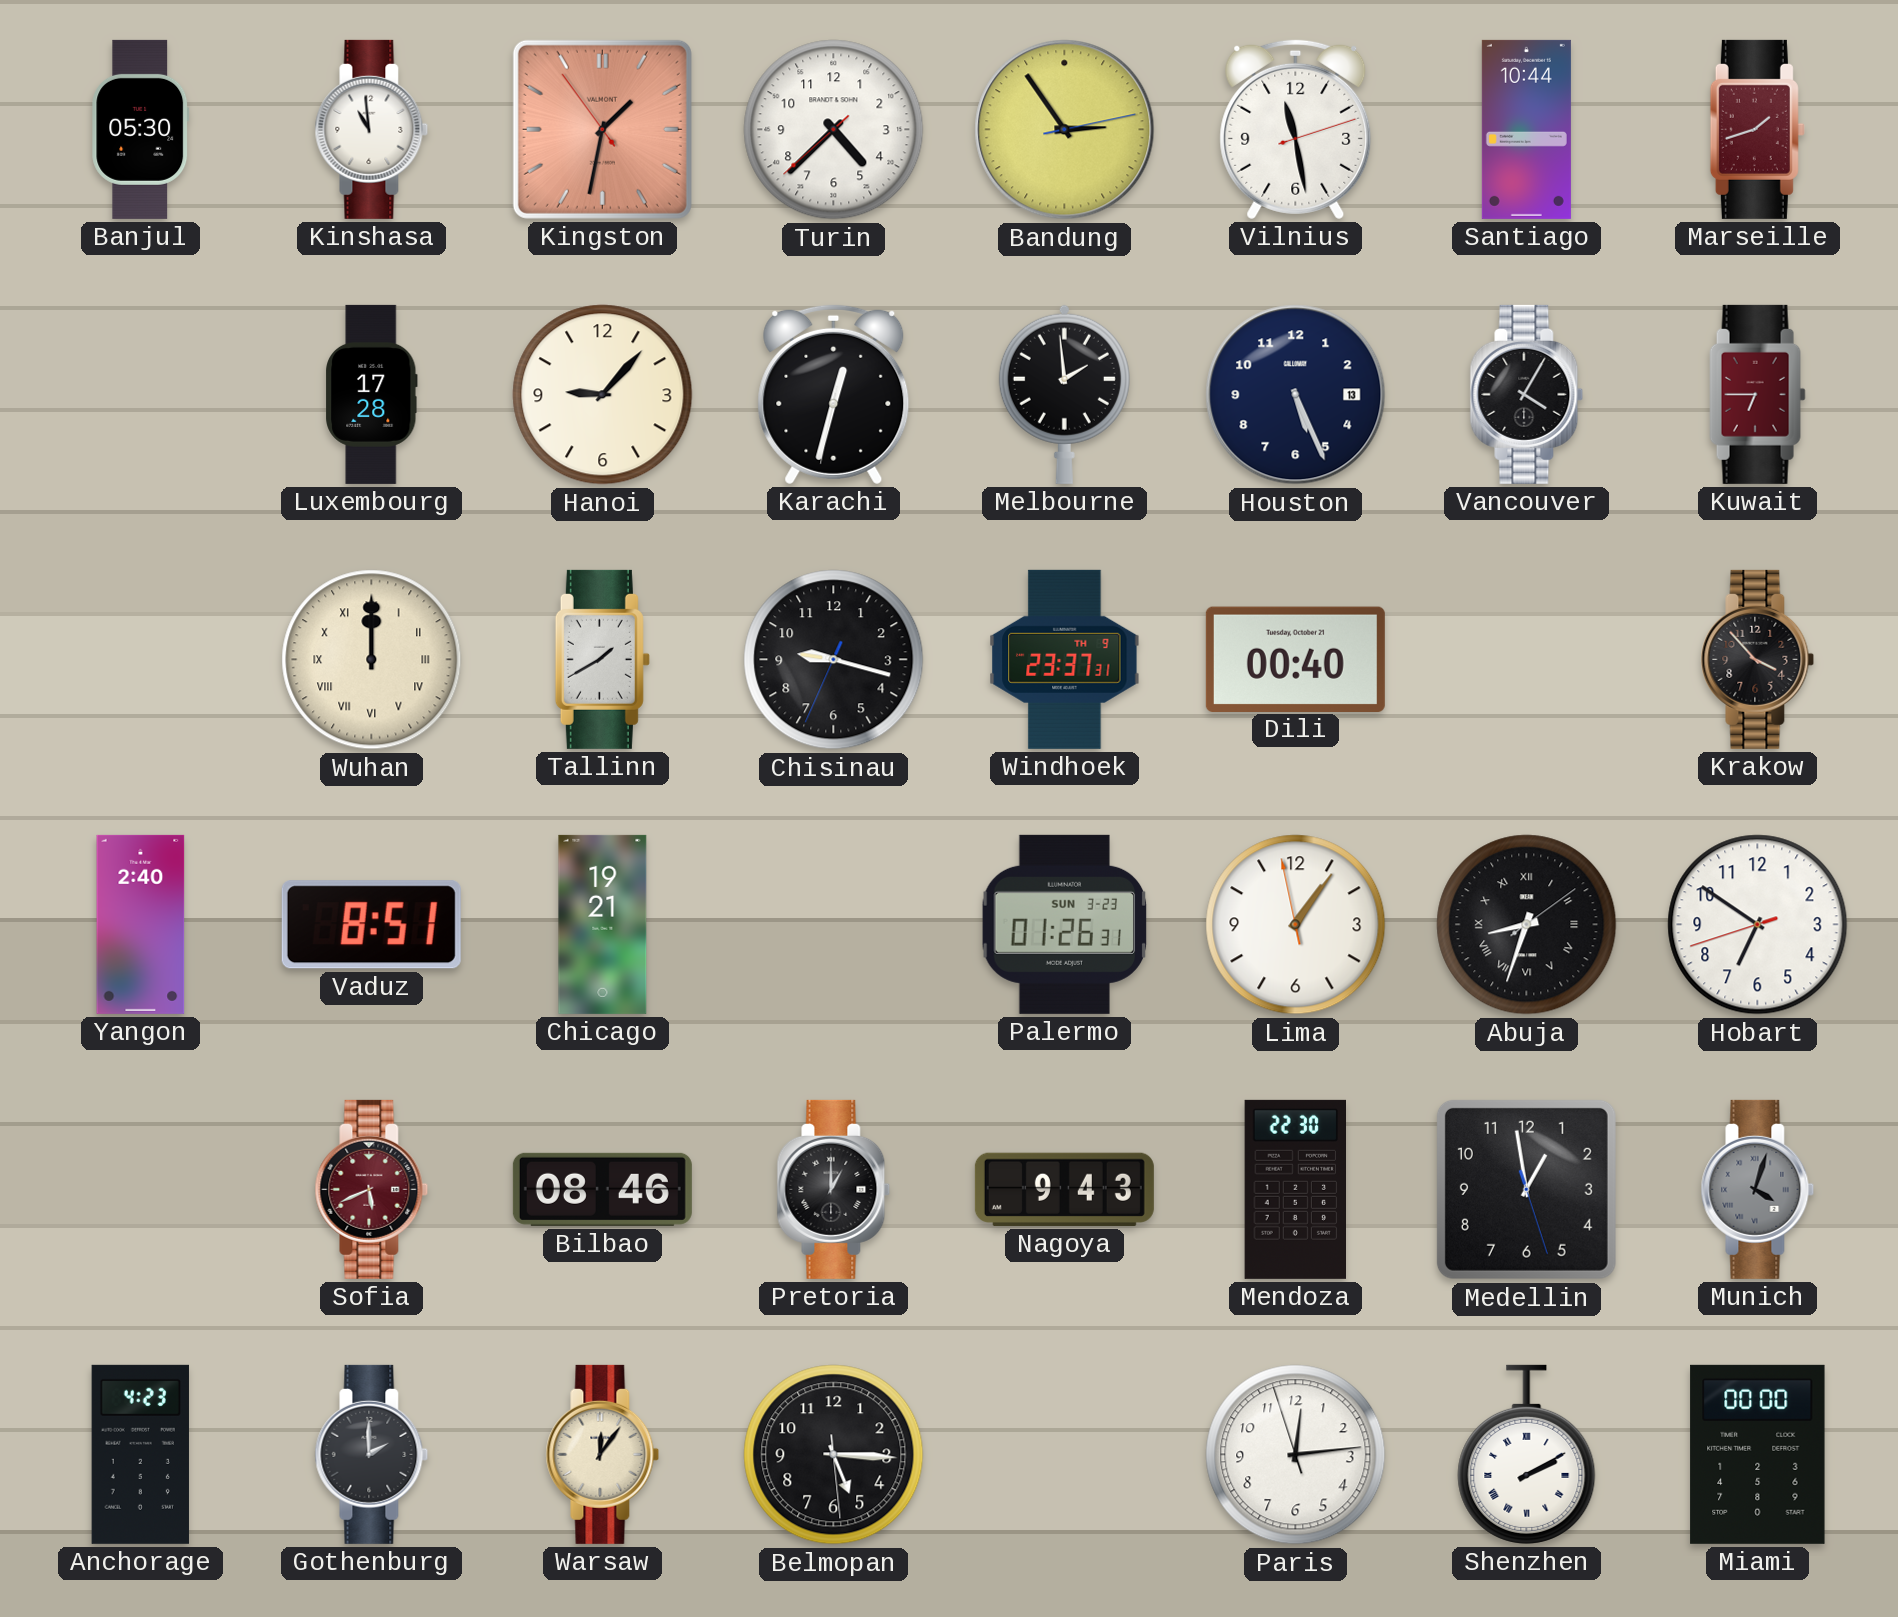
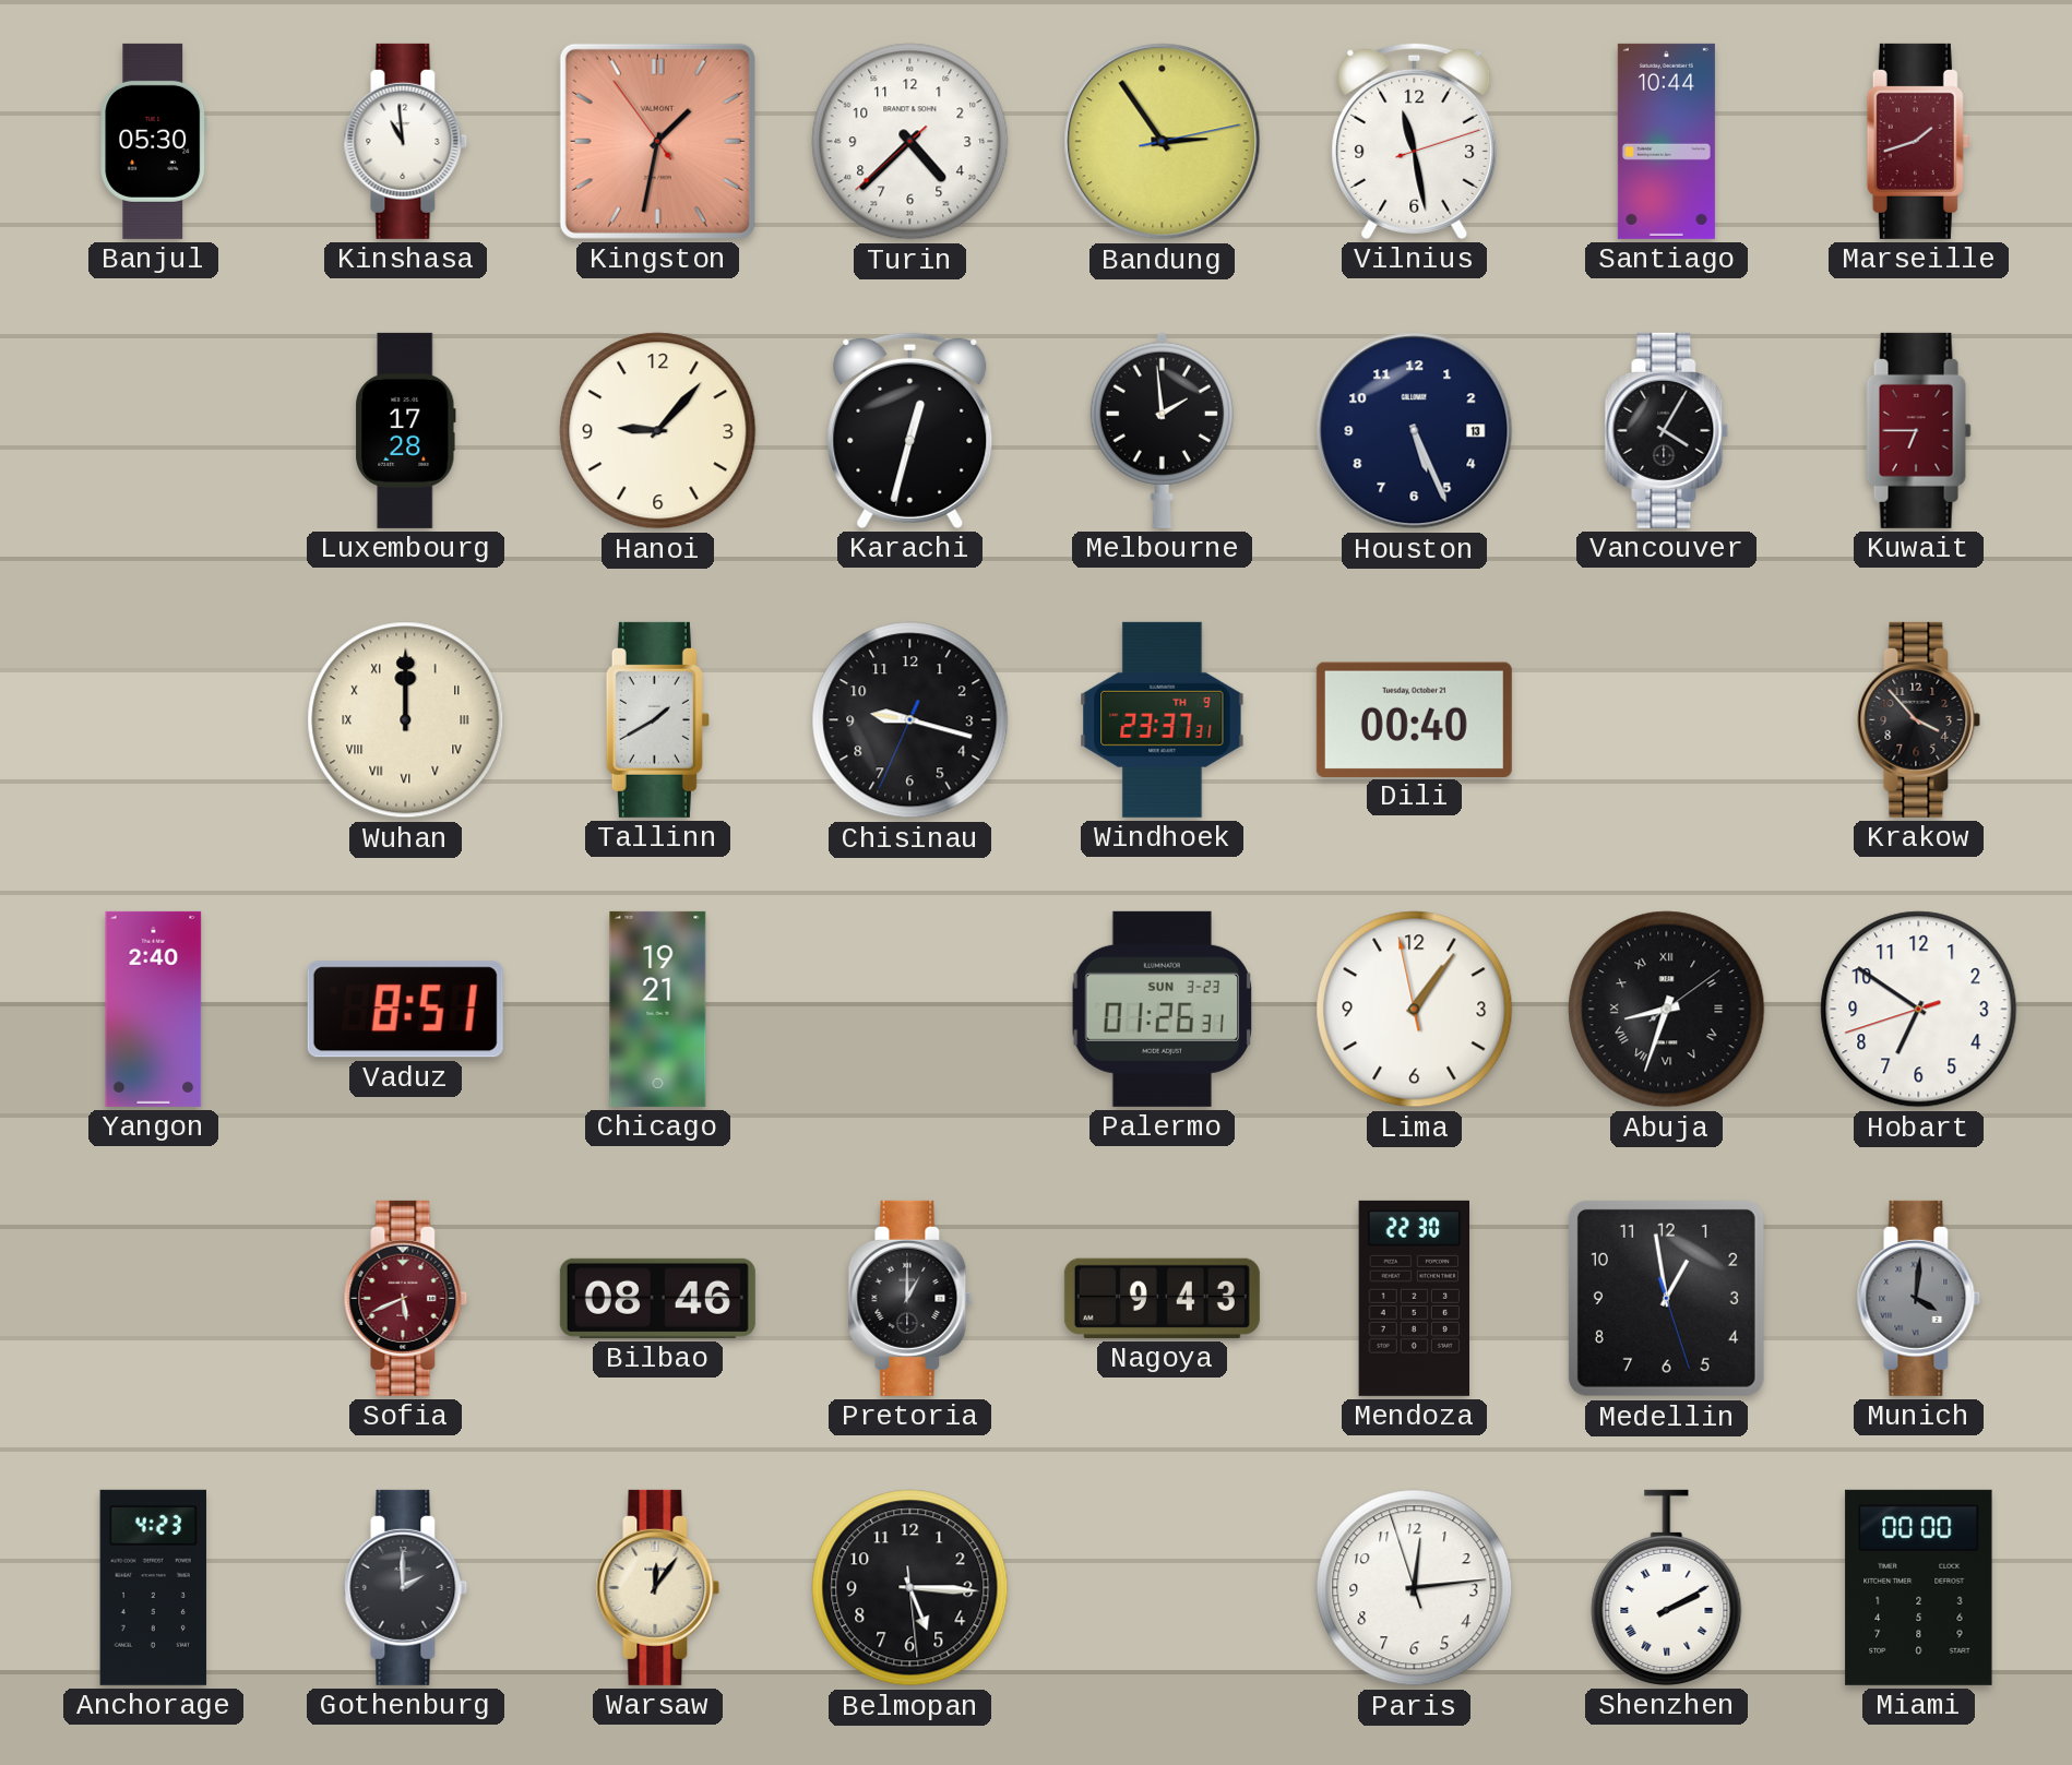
Munich: 4:03 -> 4:01
